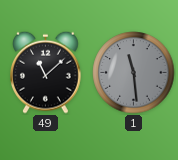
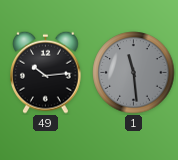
49: 11:08 -> 10:14
